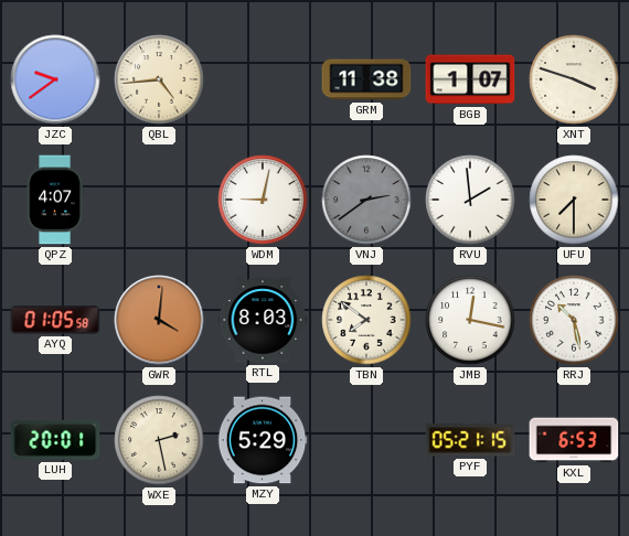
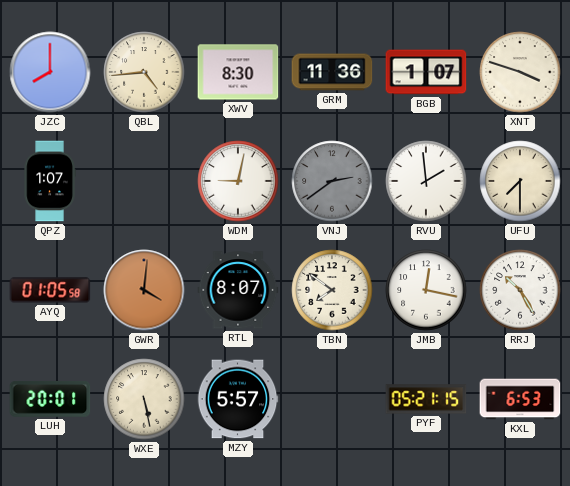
JZC: 9:39 -> 8:00
XWV: none -> 8:30
GRM: 11:38 -> 11:36
QPZ: 4:07 -> 1:07
RTL: 8:03 -> 8:07
RRJ: 10:28 -> 10:25
WXE: 2:28 -> 5:28
MZY: 5:29 -> 5:57
